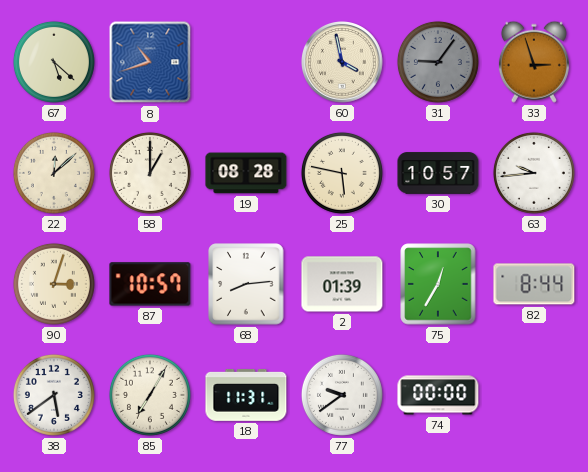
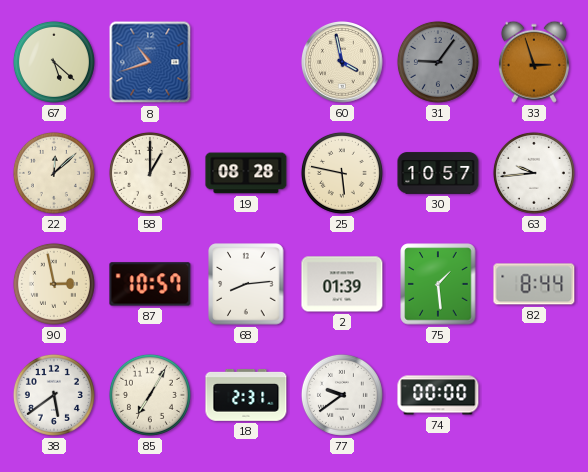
90: 3:03 -> 2:58
75: 12:35 -> 1:29
18: 11:31 -> 2:31
